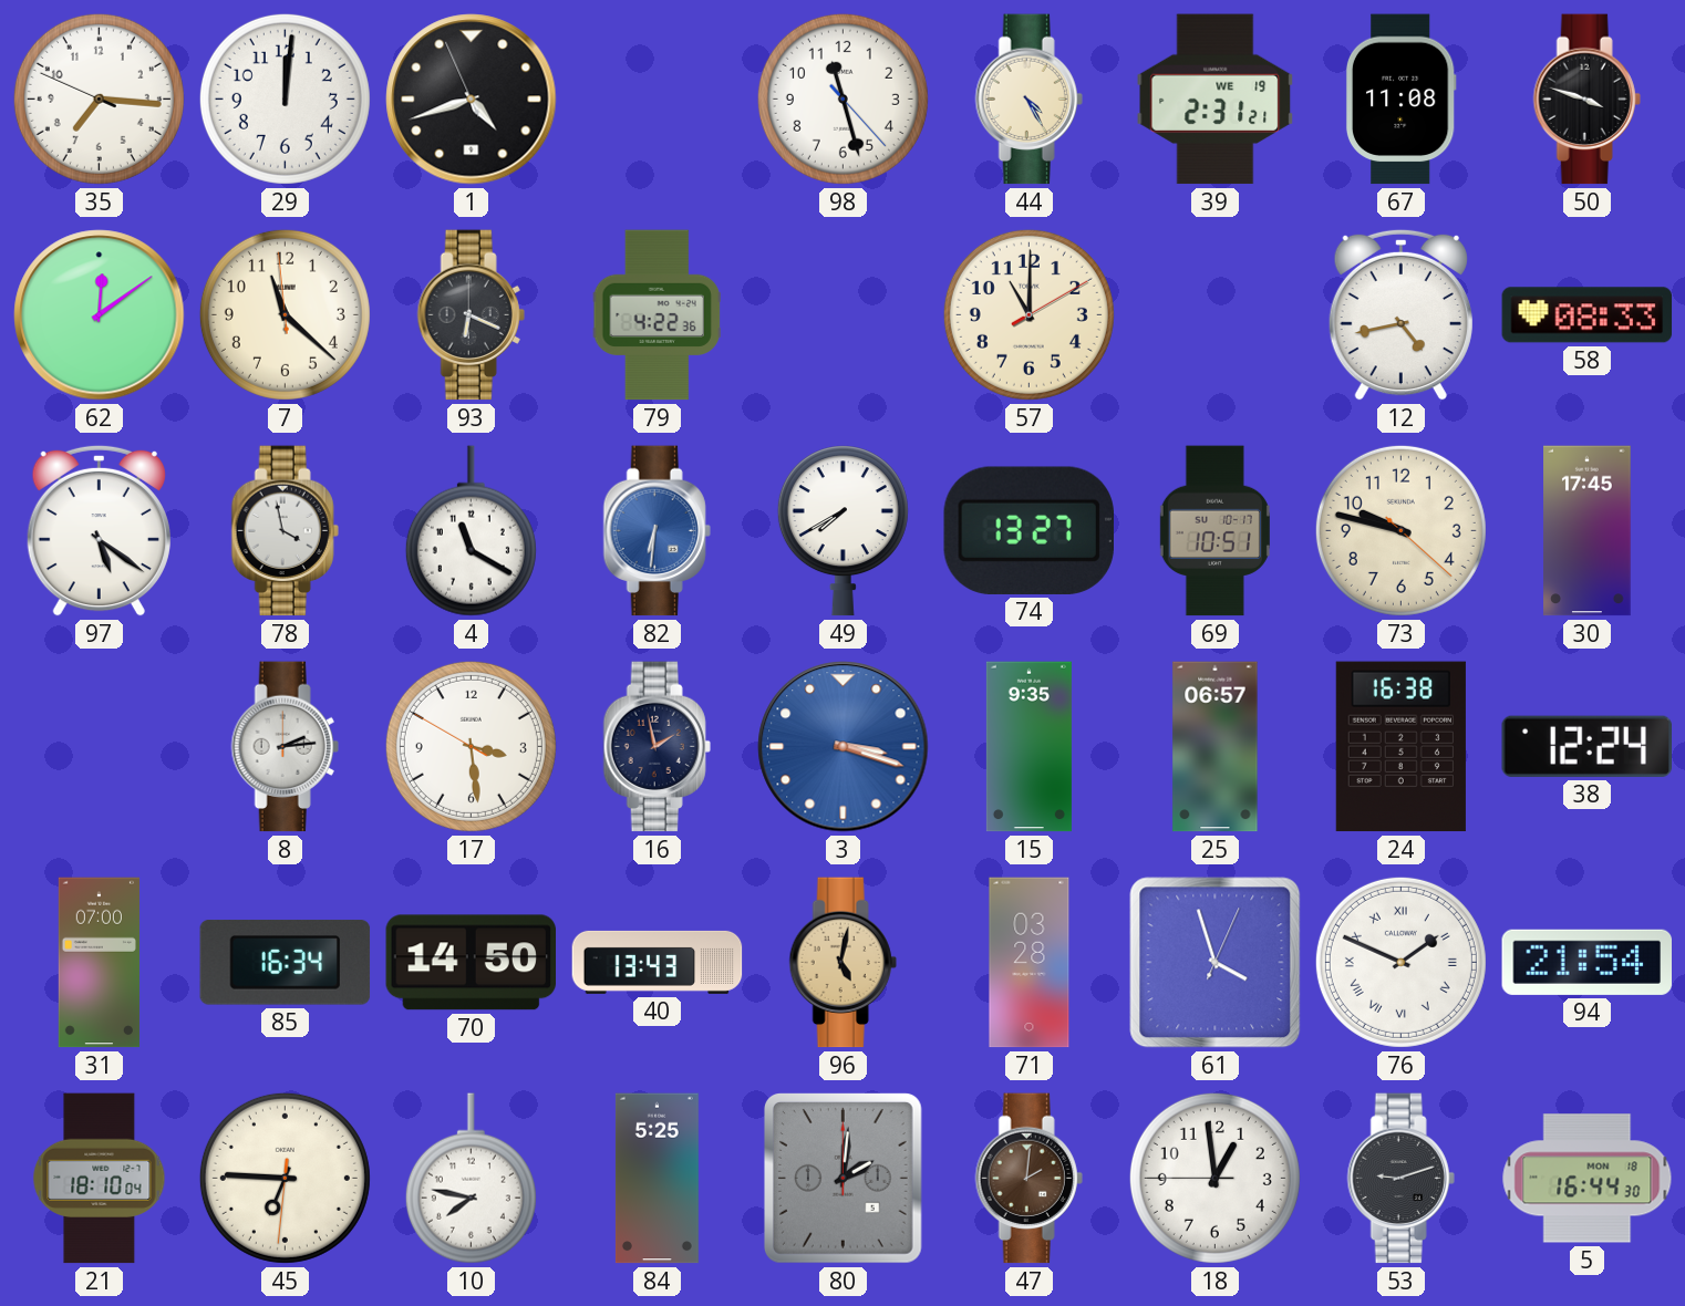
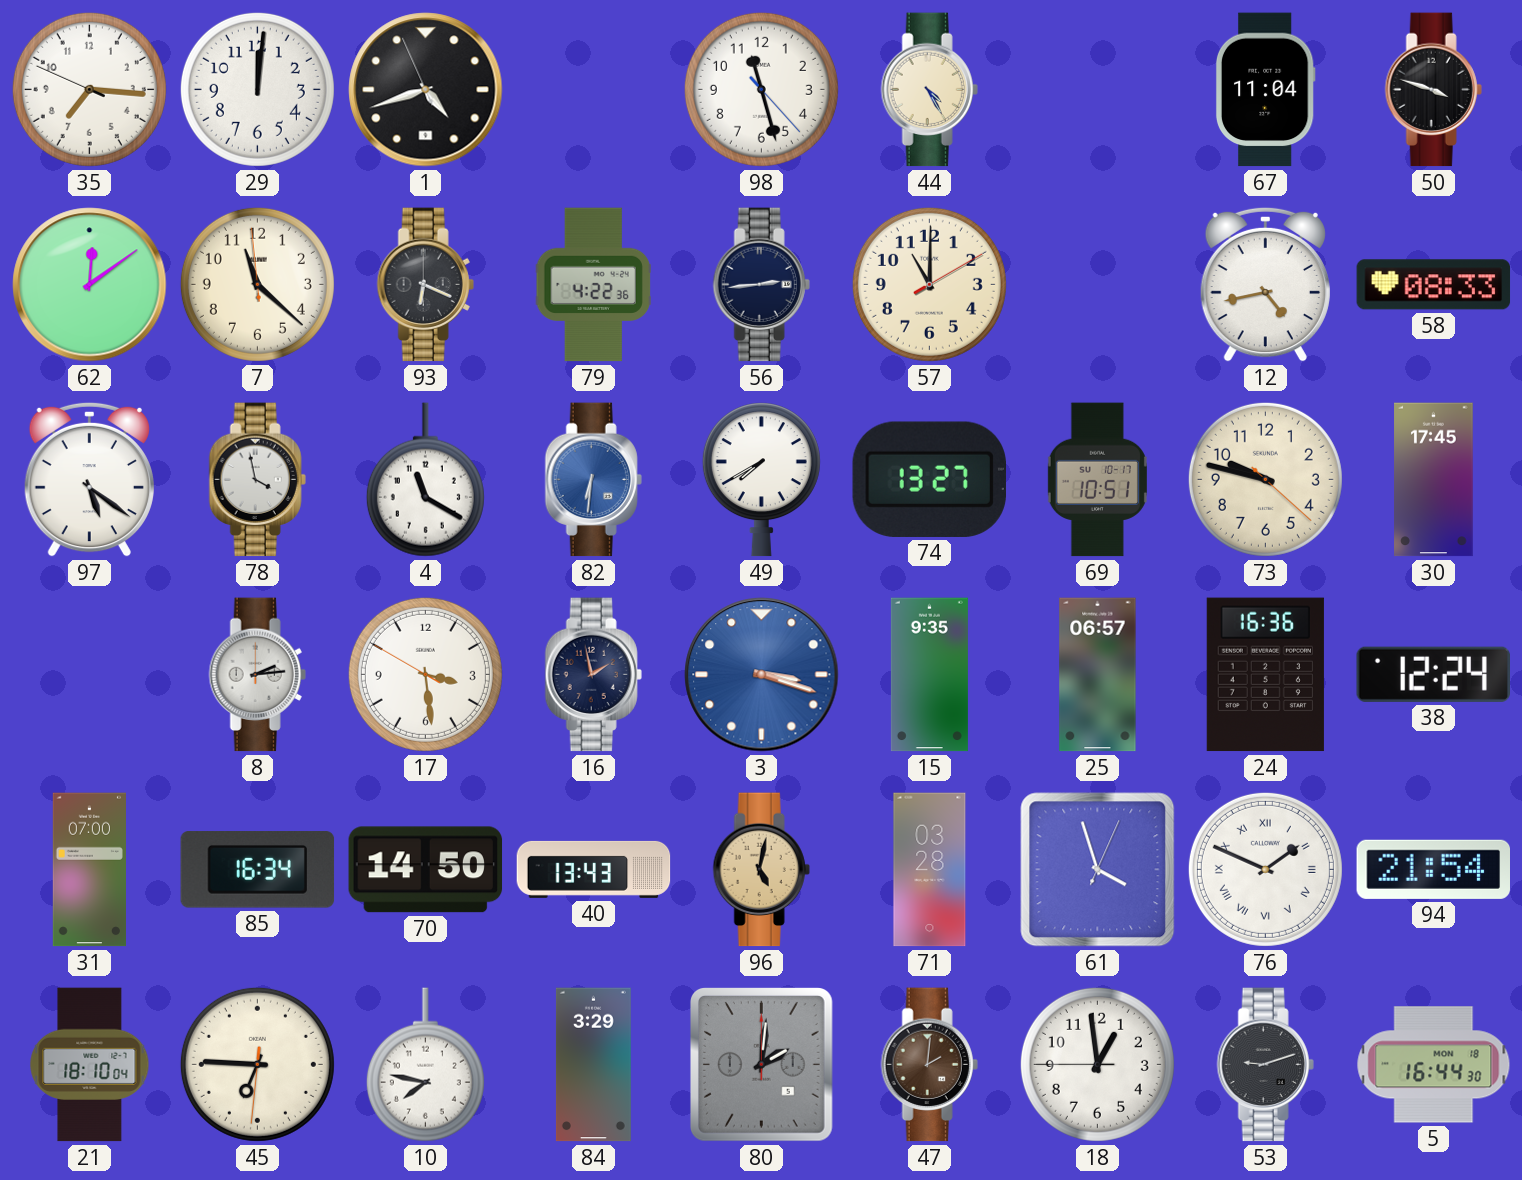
39: 2:31 -> none
67: 11:08 -> 11:04
56: none -> 2:44
24: 16:38 -> 16:36
84: 5:25 -> 3:29
